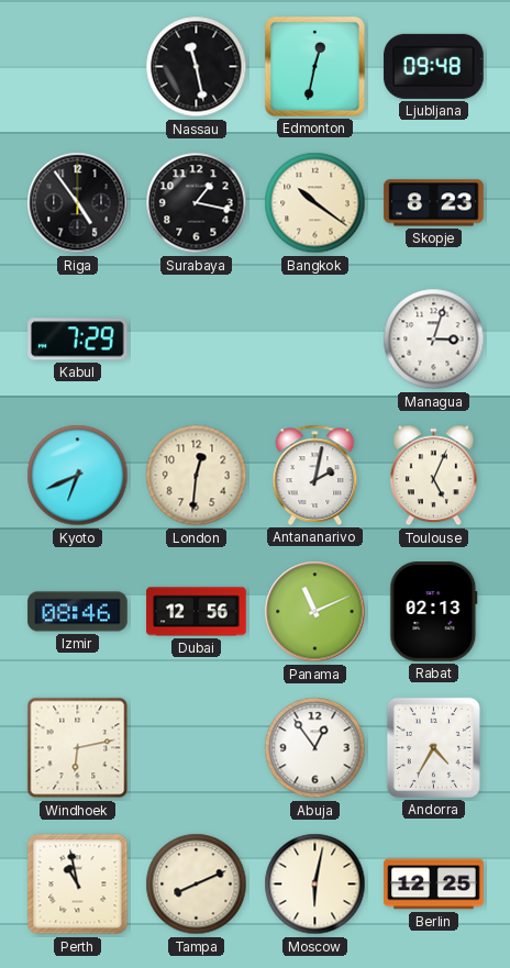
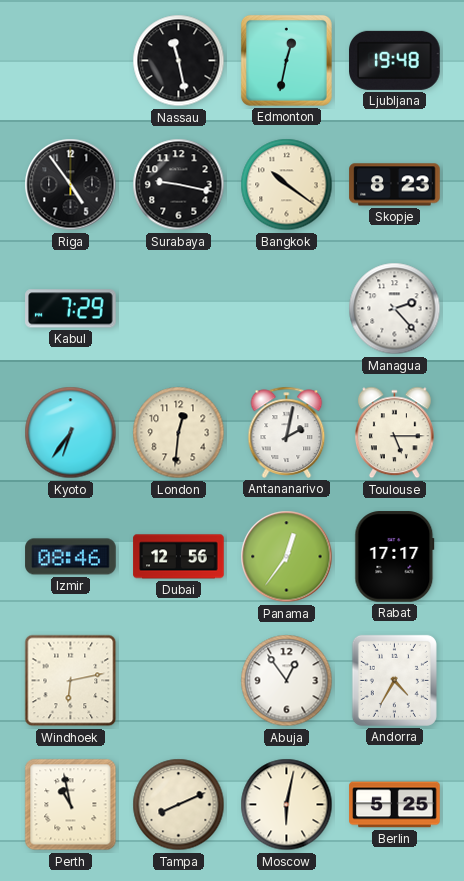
Ljubljana: 09:48 -> 19:48
Surabaya: 1:17 -> 9:17
Managua: 3:03 -> 2:23
Kyoto: 6:41 -> 6:36
Toulouse: 5:04 -> 5:15
Panama: 11:11 -> 12:36
Rabat: 02:13 -> 17:17
Berlin: 12:25 -> 5:25
